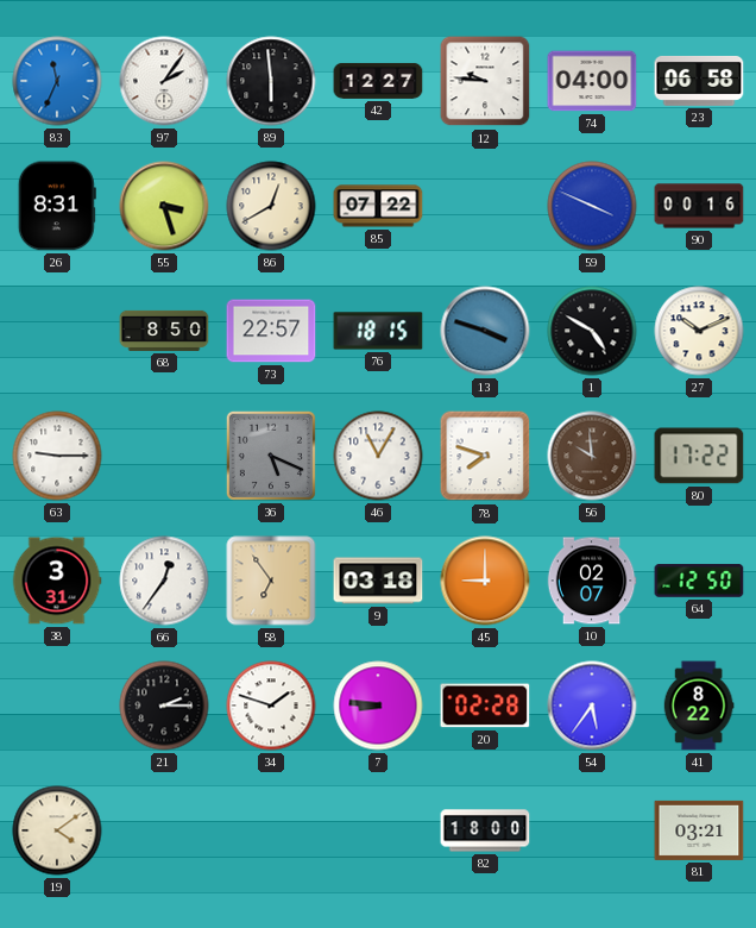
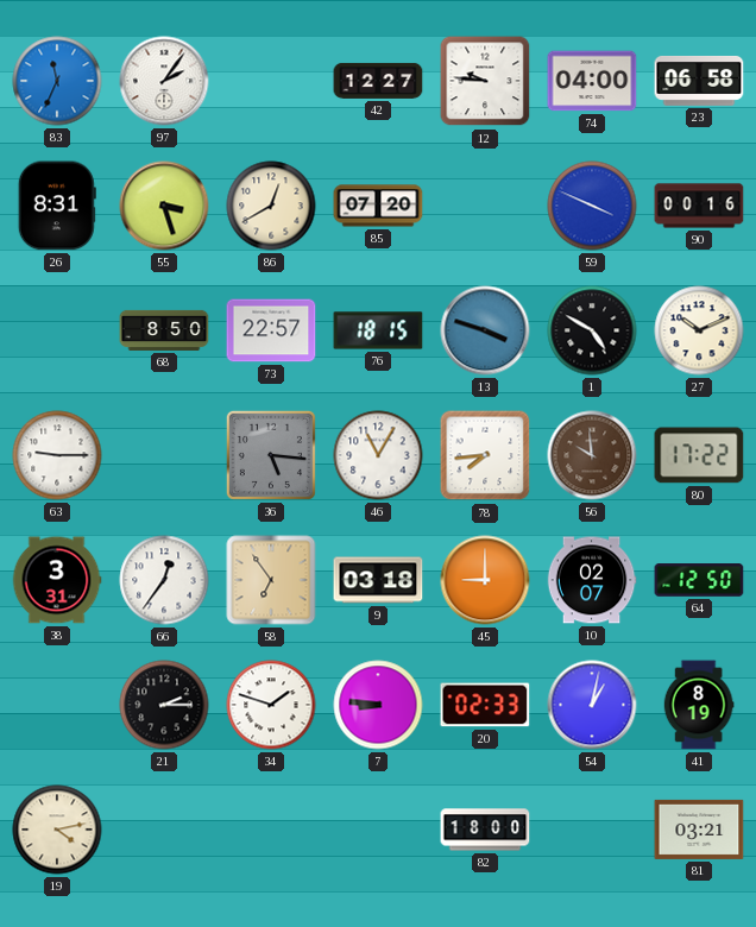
89: 5:59 -> none
85: 07:22 -> 07:20
36: 5:19 -> 5:16
78: 7:48 -> 7:44
20: 02:28 -> 02:33
54: 5:36 -> 1:02
41: 8:22 -> 8:19
19: 4:09 -> 4:13
